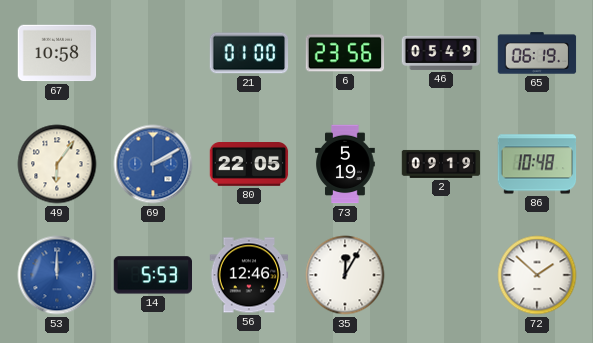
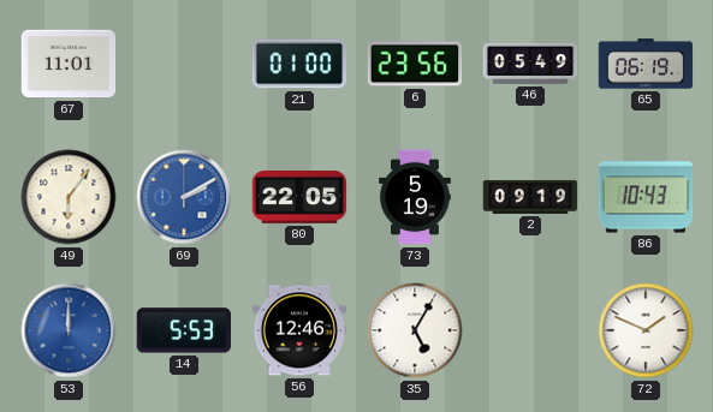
67: 10:58 -> 11:01
86: 10:48 -> 10:43
35: 12:05 -> 5:05
72: 1:52 -> 1:49
